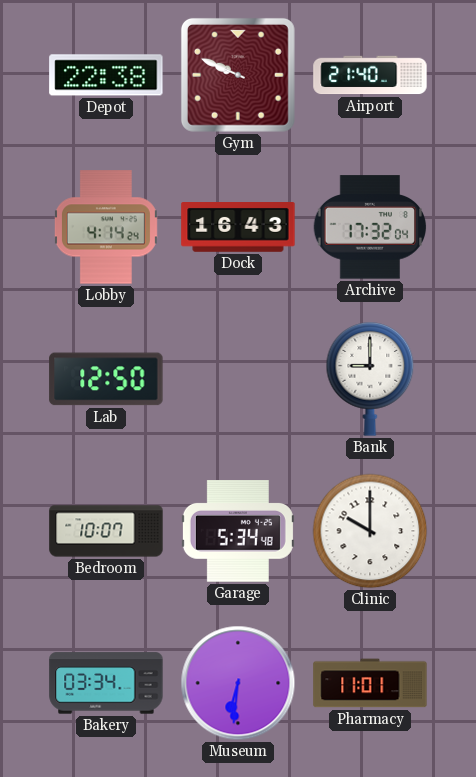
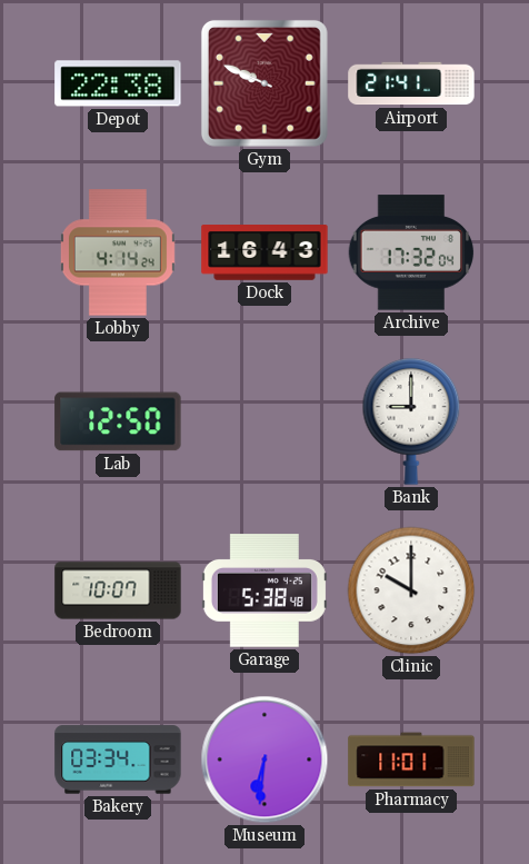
Airport: 21:40 -> 21:41
Garage: 5:34 -> 5:38
